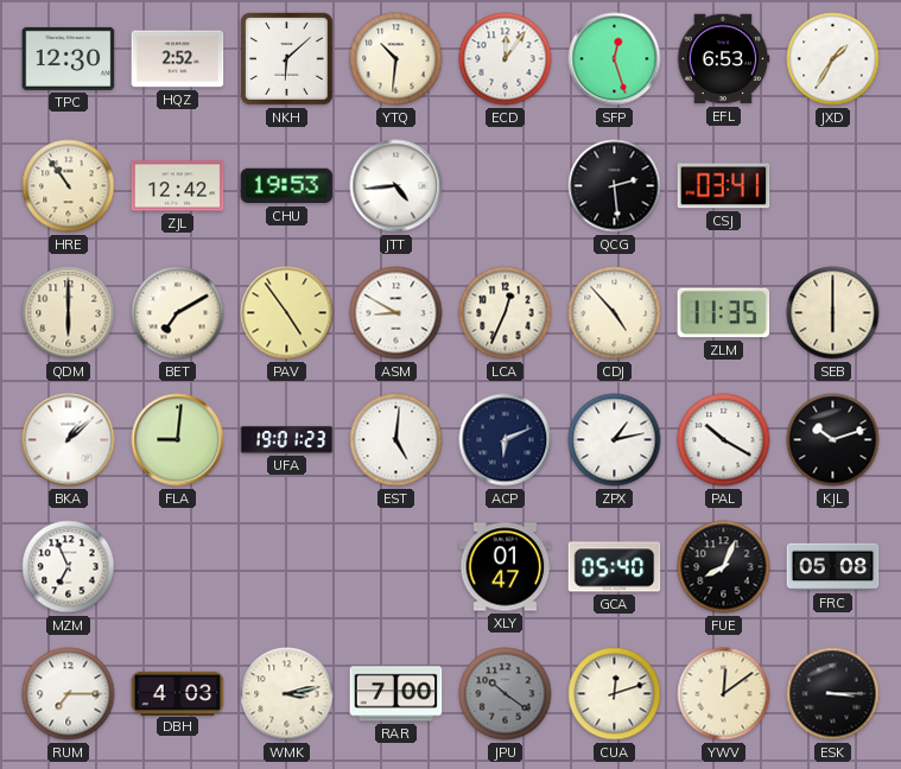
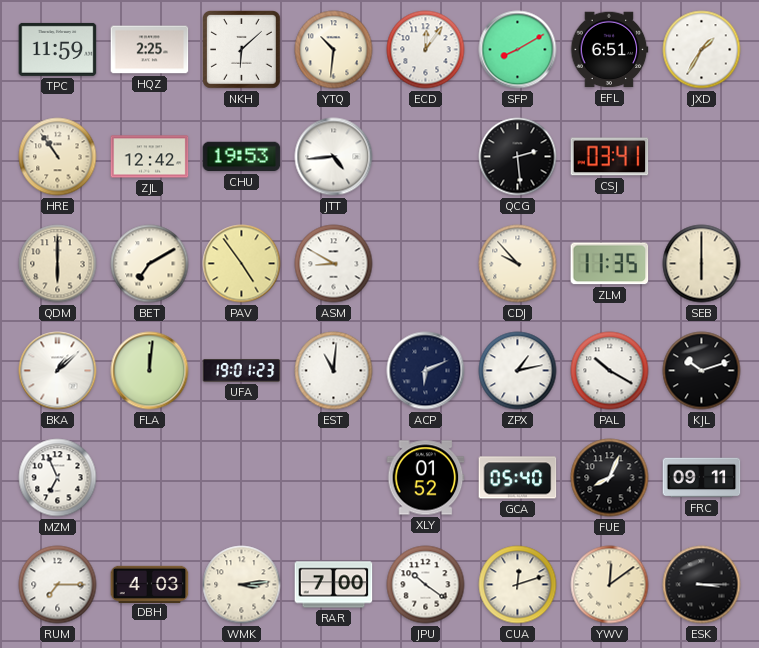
TPC: 12:30 -> 11:59
HQZ: 2:52 -> 2:25
SFP: 12:27 -> 8:10
EFL: 6:53 -> 6:51
LCA: 12:34 -> none
CDJ: 4:53 -> 9:53
FLA: 9:01 -> 12:01
EST: 5:01 -> 11:01
XLY: 01:47 -> 01:52
FRC: 05:08 -> 09:11
WMK: 3:13 -> 3:14
JPU dial: grey -> white
